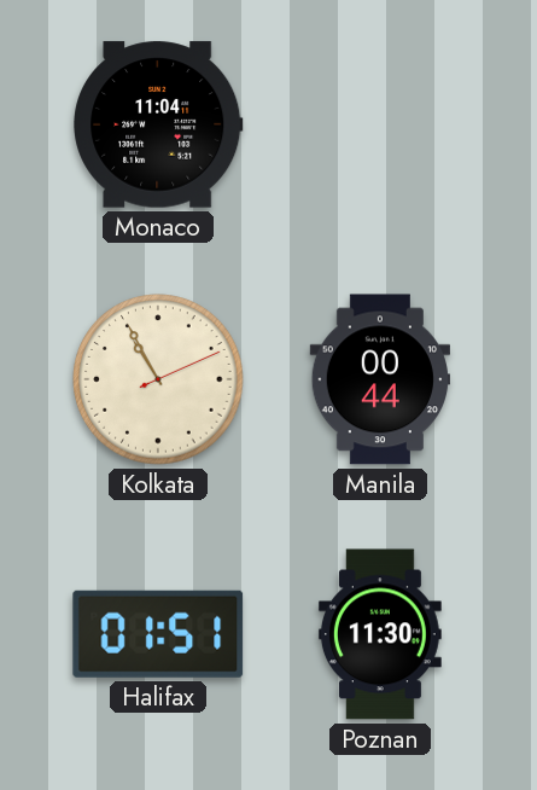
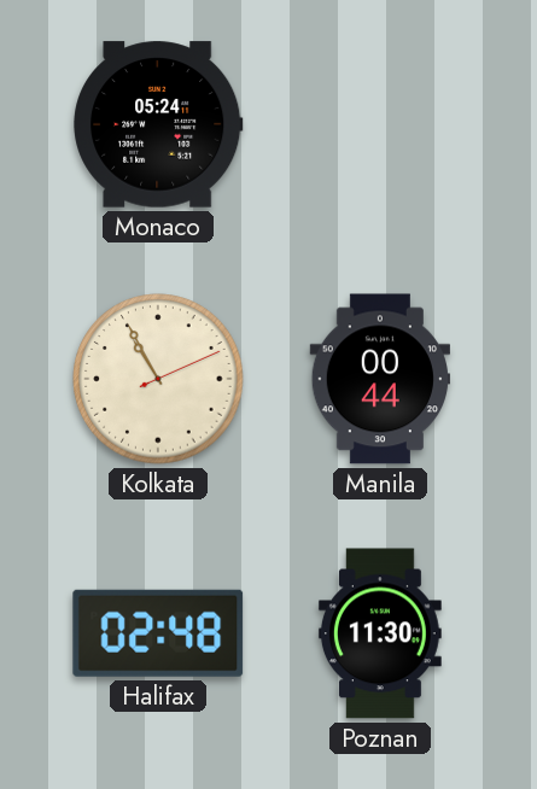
Monaco: 11:04 -> 05:24
Halifax: 01:51 -> 02:48
